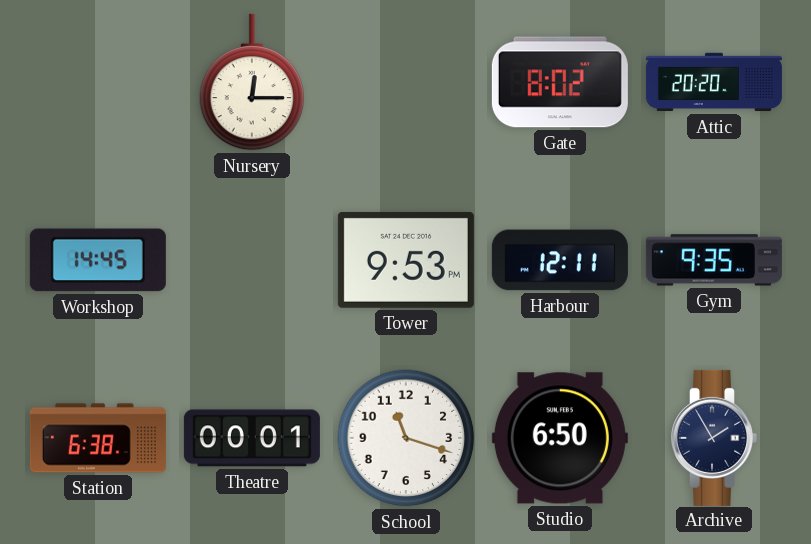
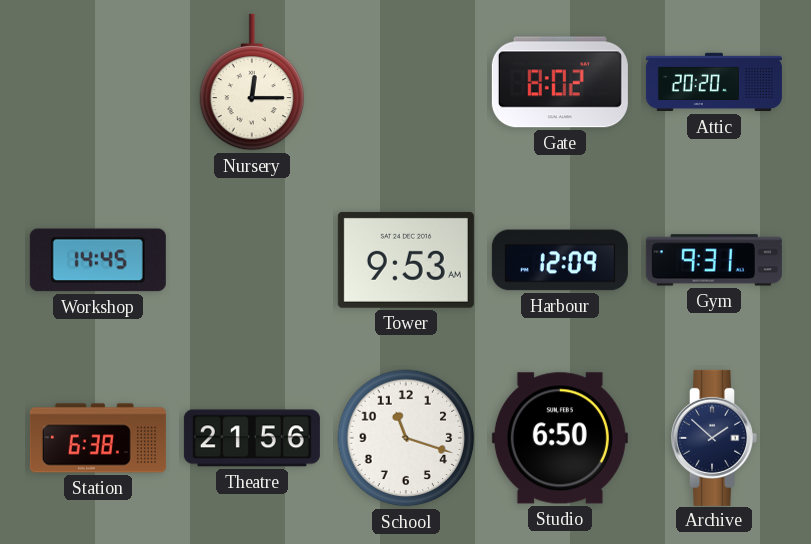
Tower: 9:53 PM -> 9:53 AM
Harbour: 12:11 -> 12:09
Gym: 9:35 -> 9:31
Theatre: 00:01 -> 21:56
Archive: 1:55 -> 1:52
